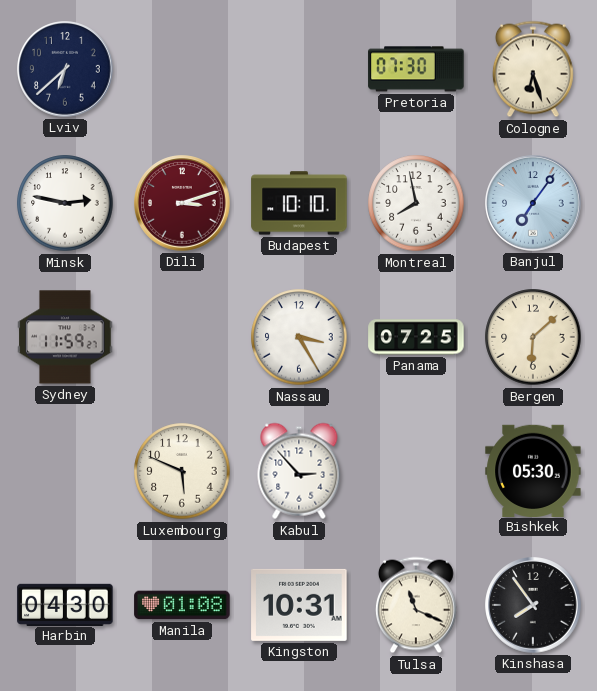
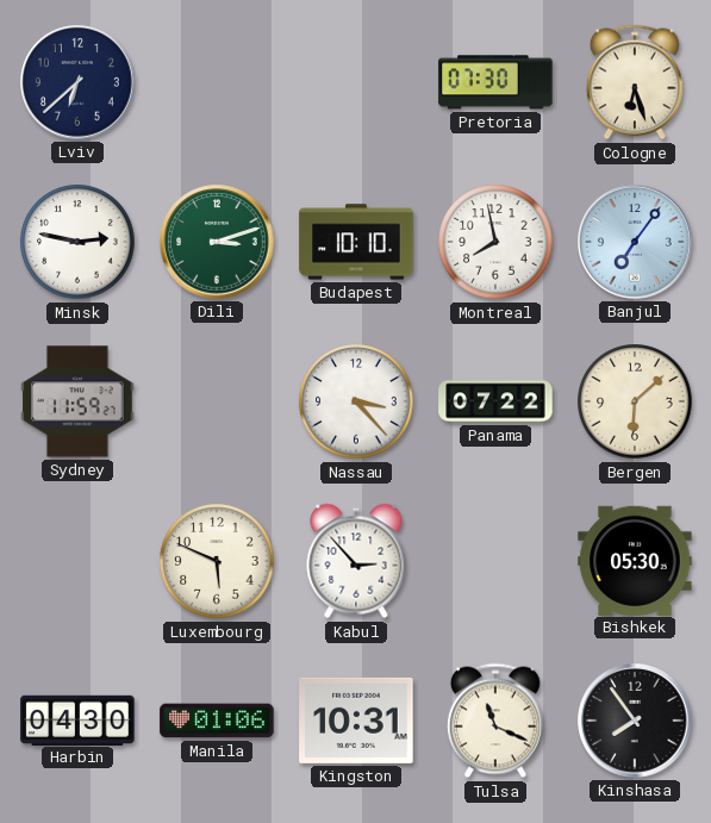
Dili dial: burgundy -> green
Nassau: 3:25 -> 3:23
Panama: 07:25 -> 07:22
Manila: 01:08 -> 01:06
